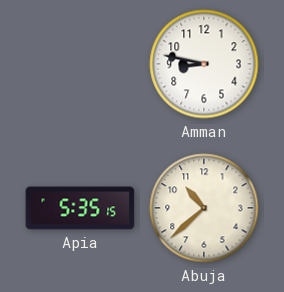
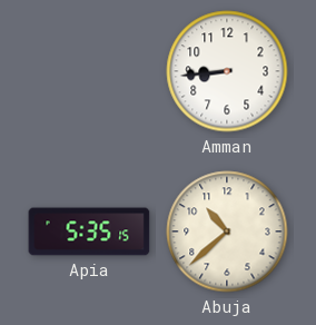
Amman: 8:47 -> 8:44
